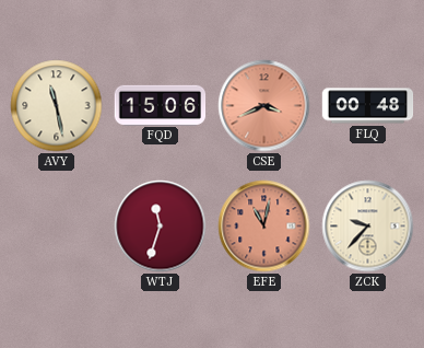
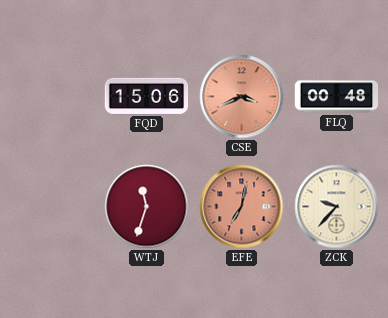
AVY: 11:28 -> none
EFE: 11:02 -> 7:02
